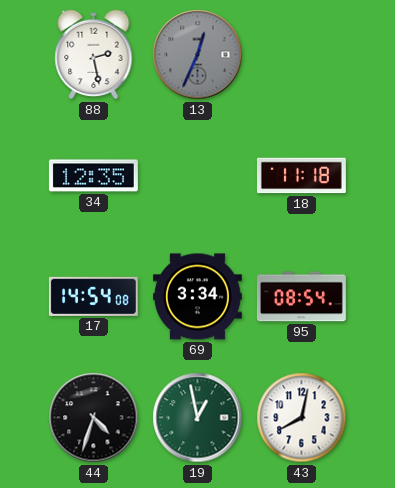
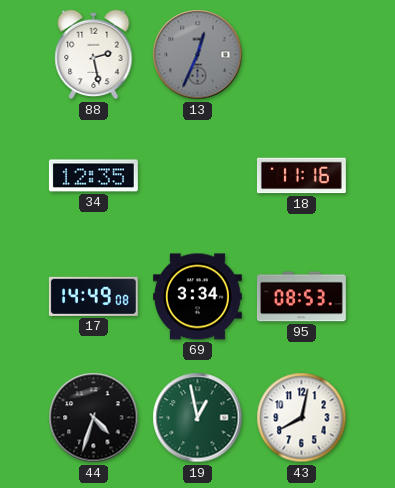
18: 11:18 -> 11:16
17: 14:54 -> 14:49
95: 08:54 -> 08:53
